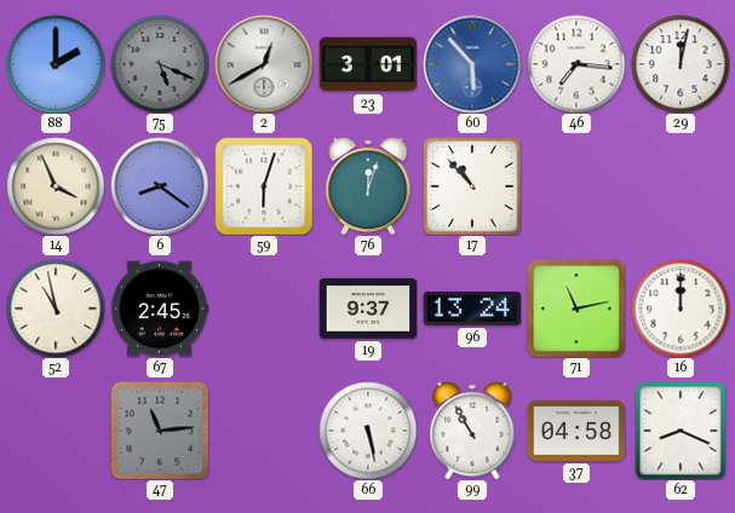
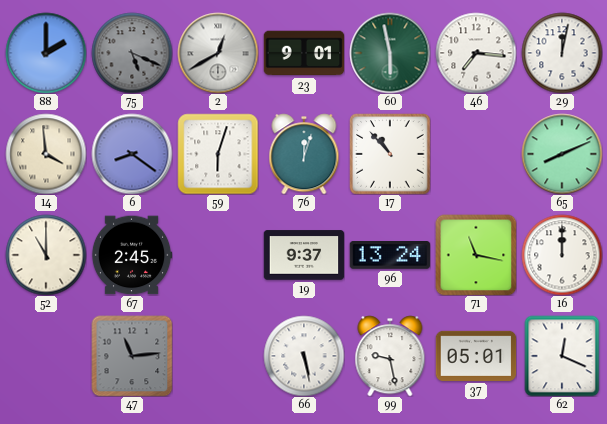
23: 3:01 -> 9:01
60: 5:53 -> 5:58
60 dial: blue -> green
14: 3:56 -> 3:59
65: none -> 8:11
52: 10:58 -> 11:00
71: 11:13 -> 11:17
99: 10:55 -> 9:28
37: 04:58 -> 05:01
62: 8:19 -> 12:19
